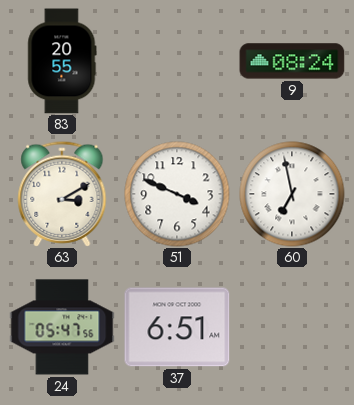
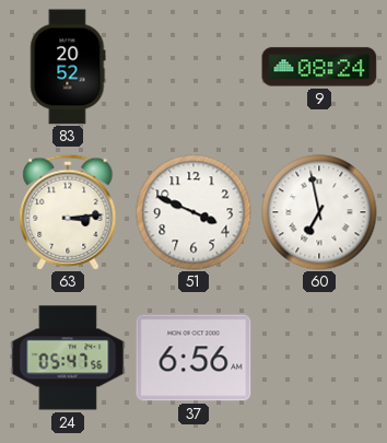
83: 20:55 -> 20:52
63: 3:10 -> 3:14
37: 6:51 -> 6:56
